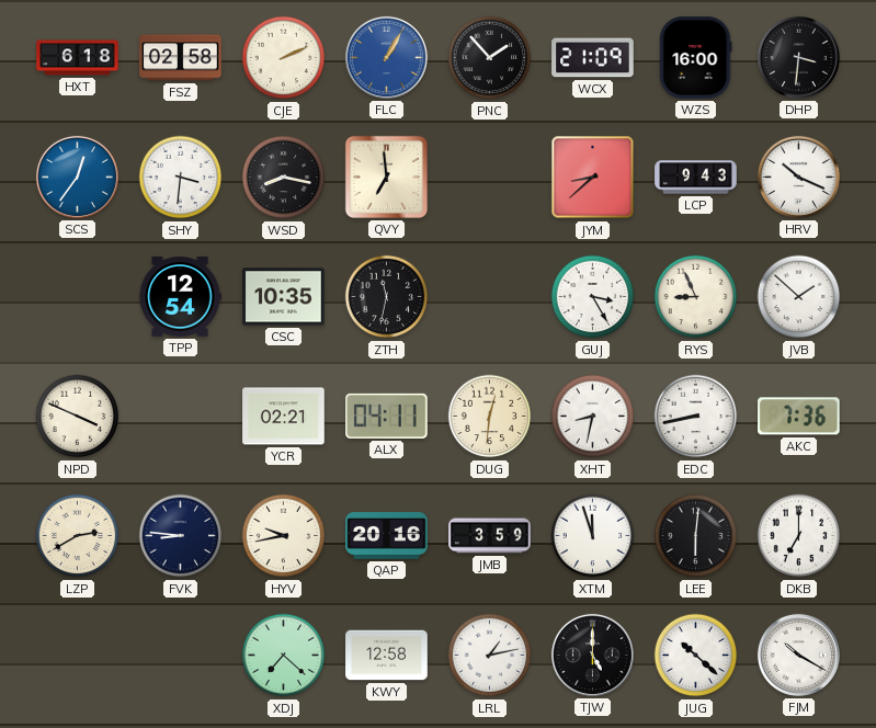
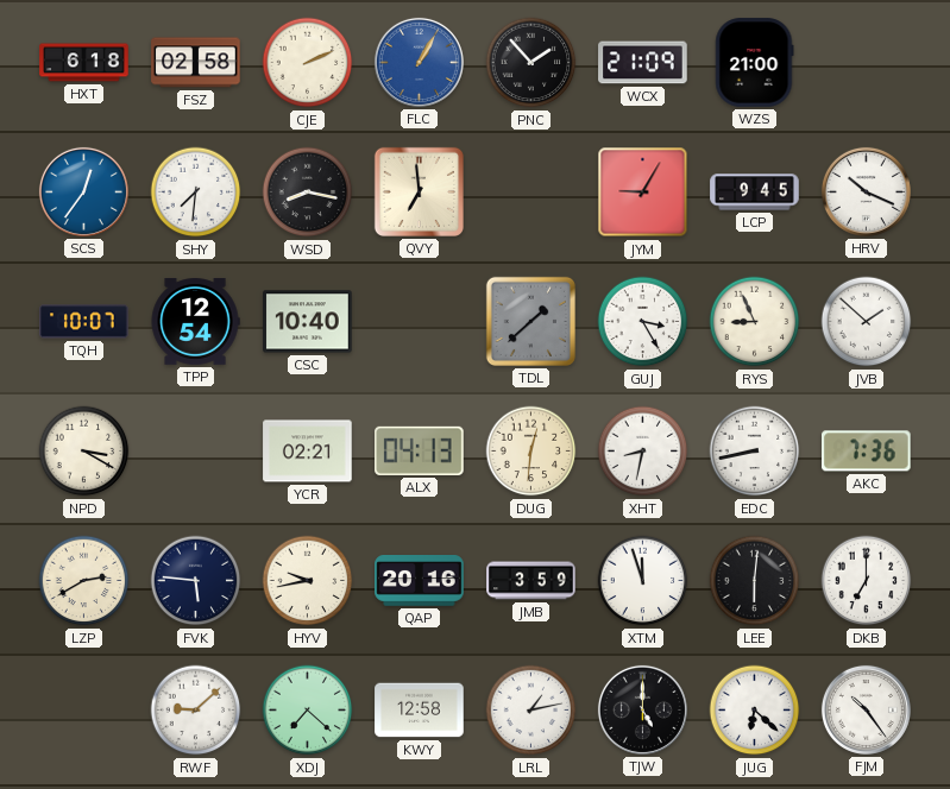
WZS: 16:00 -> 21:00
DHP: 3:31 -> none
SHY: 3:31 -> 7:31
JYM: 8:38 -> 9:05
LCP: 9:43 -> 9:45
TQH: none -> 10:07
CSC: 10:35 -> 10:40
ZTH: 11:32 -> none
TDL: none -> 1:38
NPD: 3:49 -> 3:20
ALX: 04:11 -> 04:13
FVK: 8:46 -> 5:46
RWF: none -> 9:08
JUG: 10:22 -> 6:22
FJM: 10:20 -> 10:24
